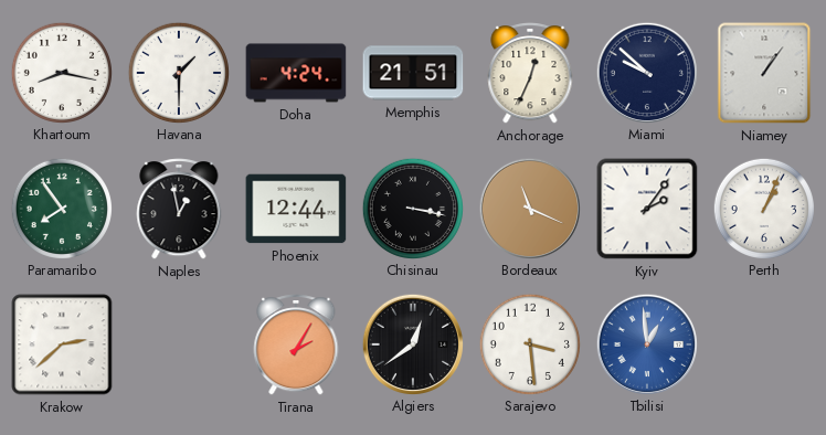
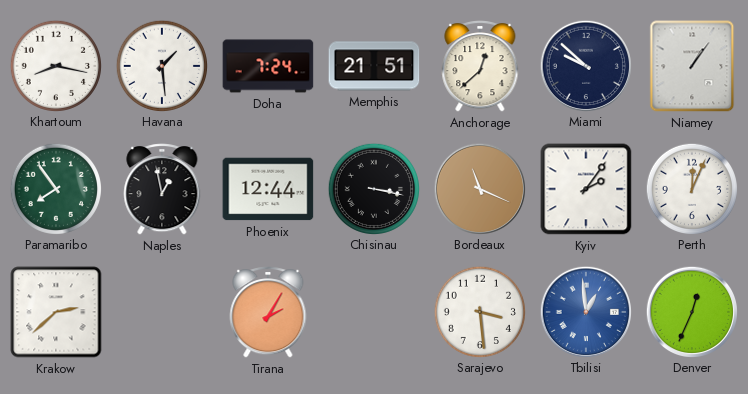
Havana: 1:30 -> 1:29
Doha: 4:24 -> 7:24
Anchorage: 12:34 -> 12:38
Perth: 1:04 -> 12:04
Algiers: 12:39 -> none
Denver: none -> 12:34
